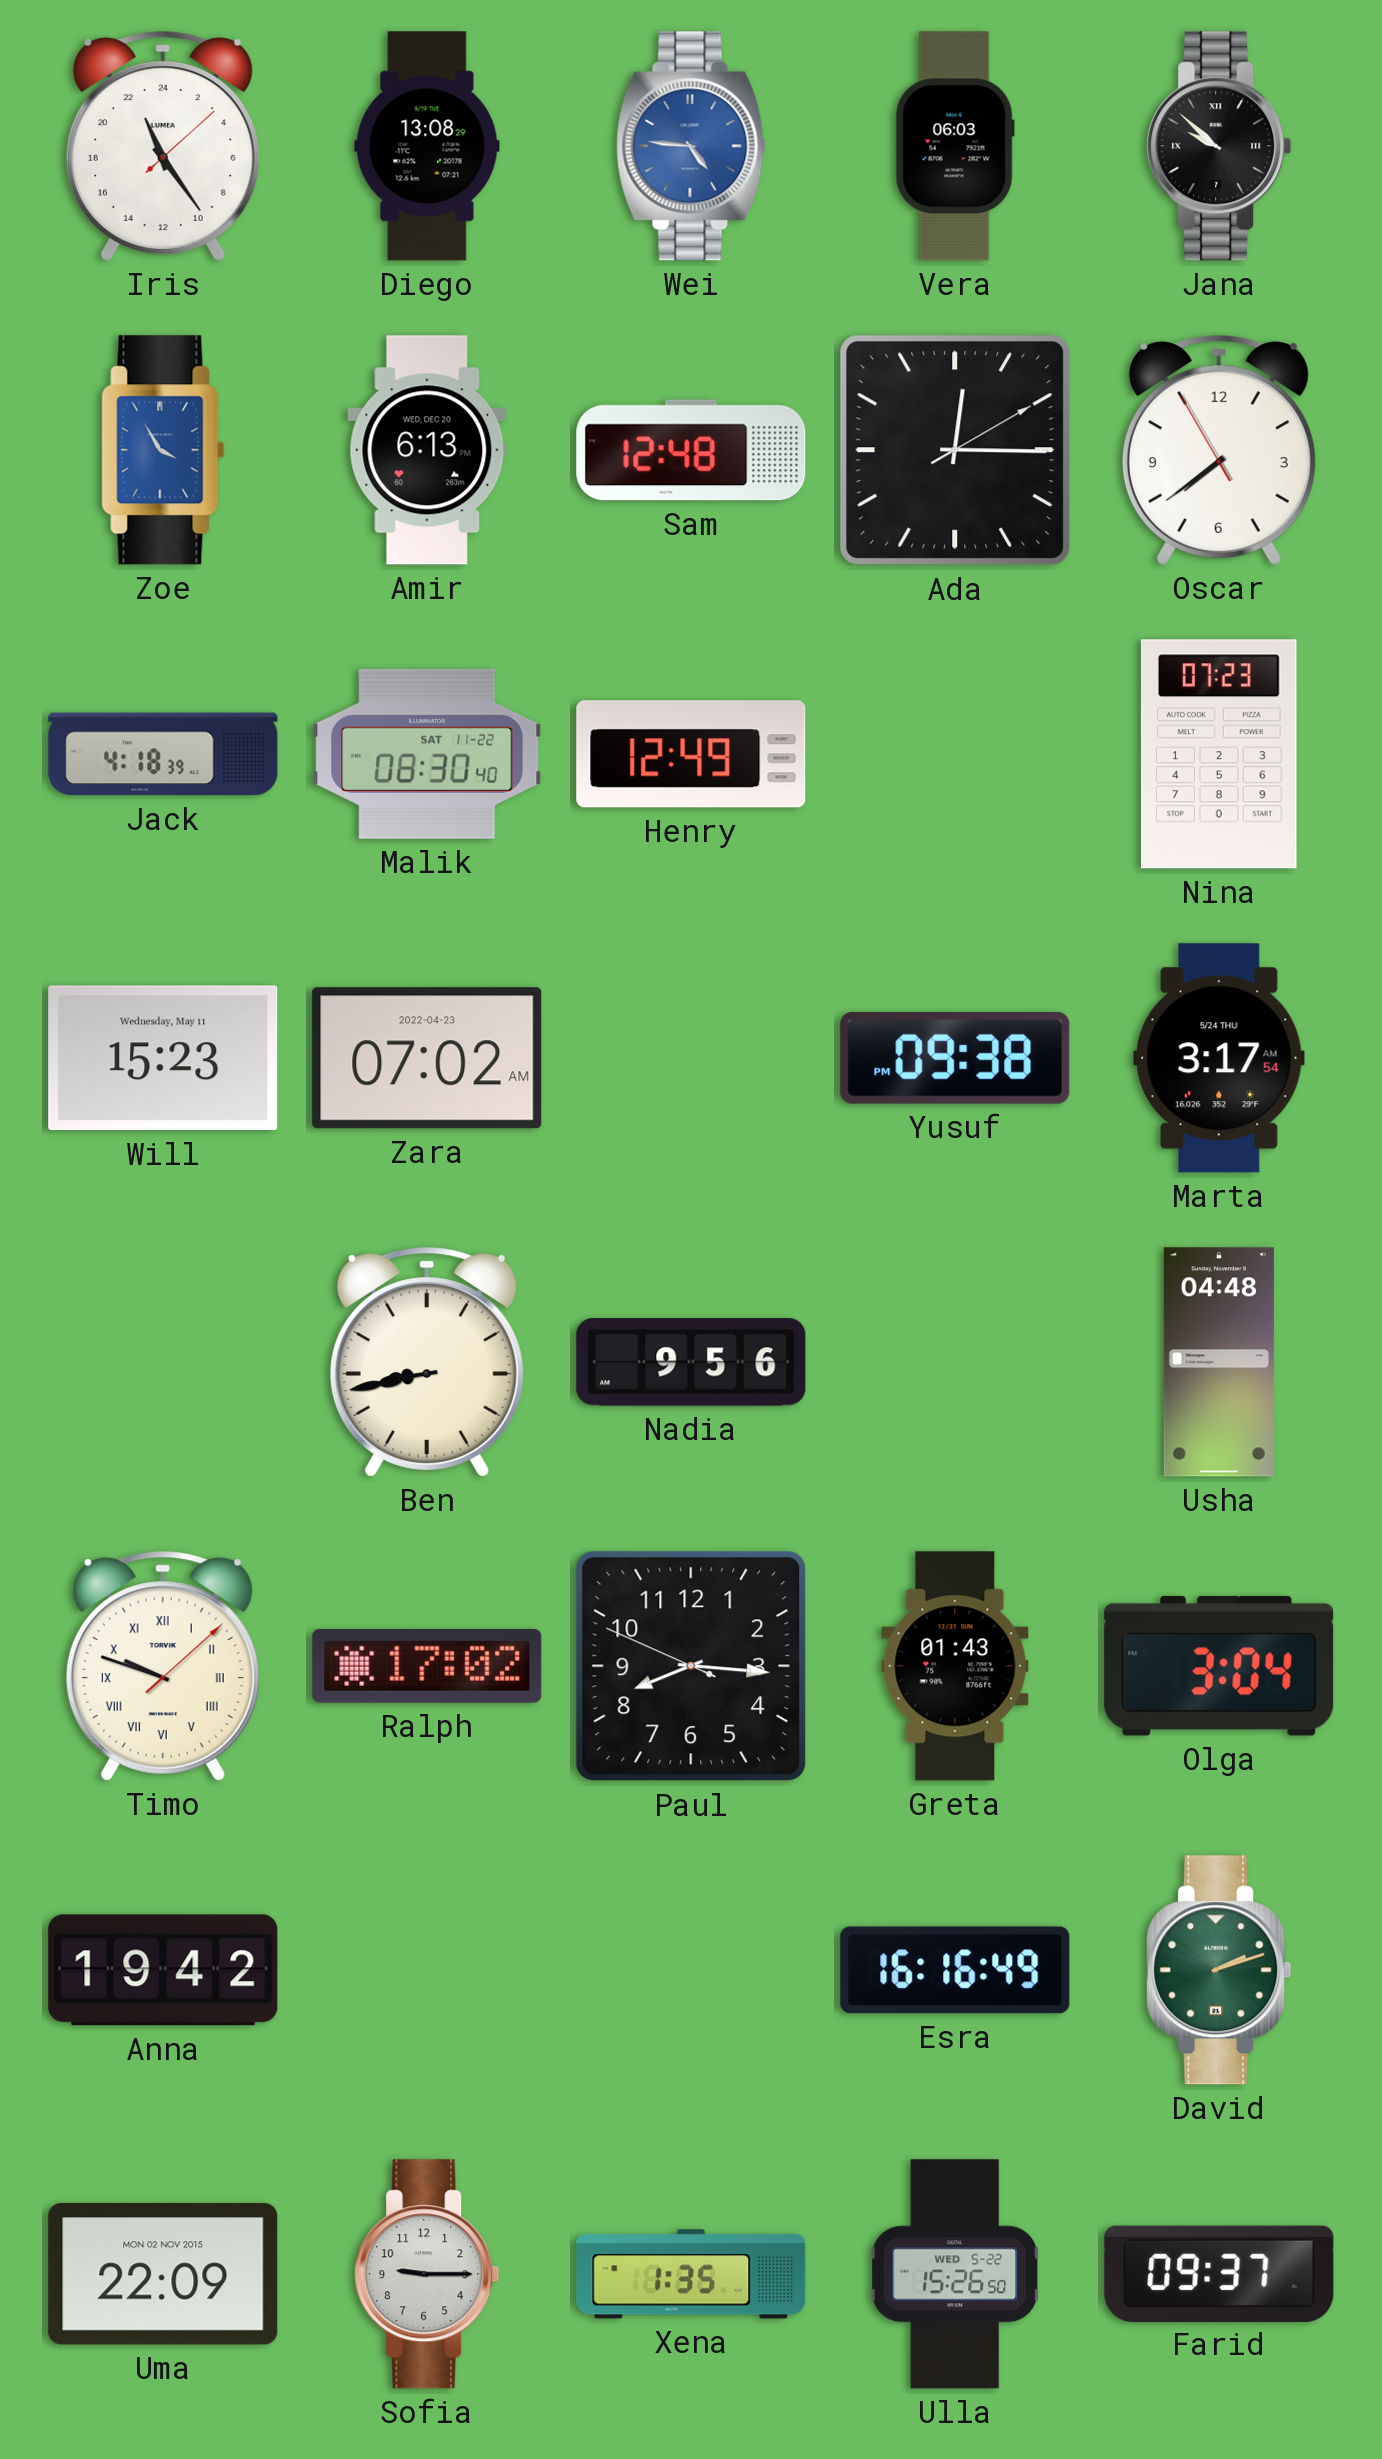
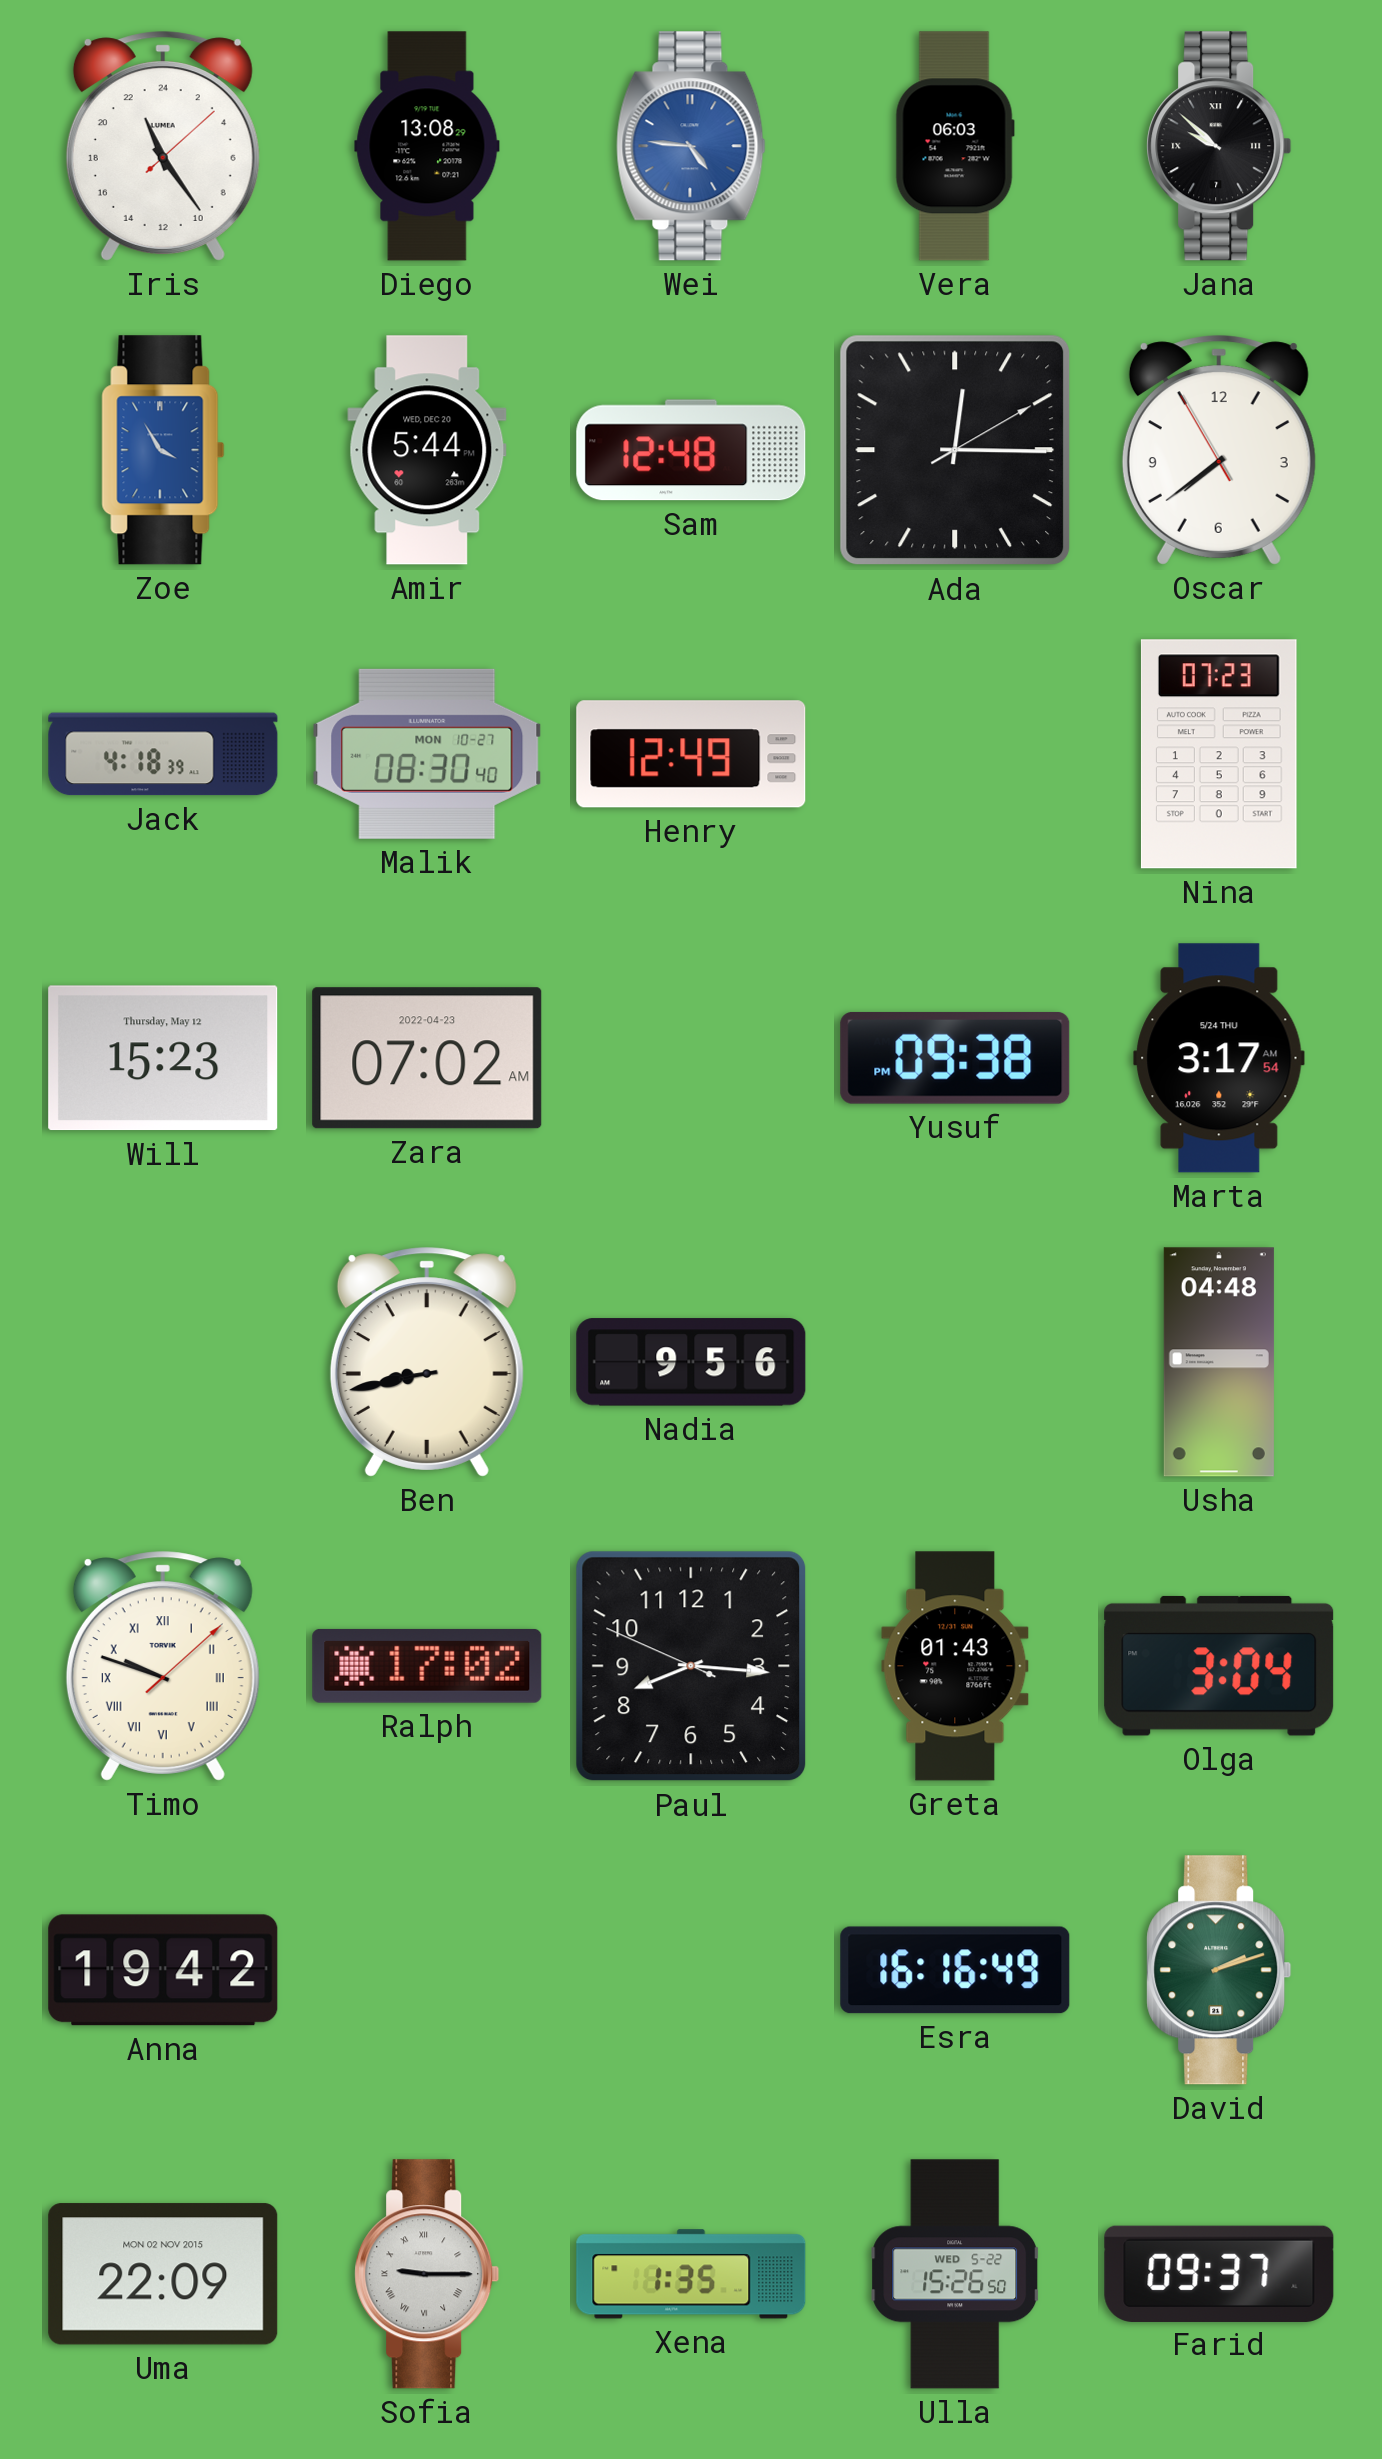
Amir: 6:13 -> 5:44
Malik date: SAT 11-22 -> MON 10-27
Will date: Wednesday, May 11 -> Thursday, May 12
Sofia numerals: Arabic -> Roman
